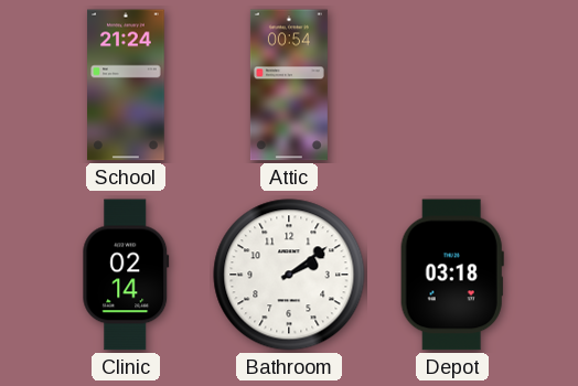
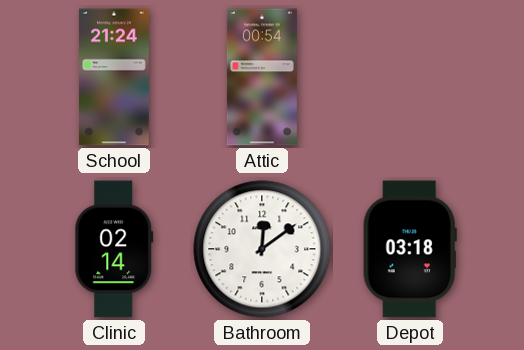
Bathroom: 2:09 -> 12:09
